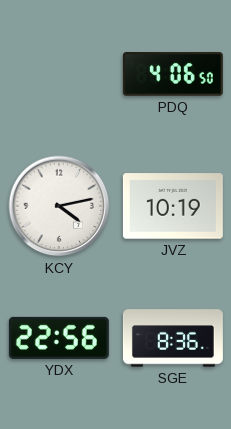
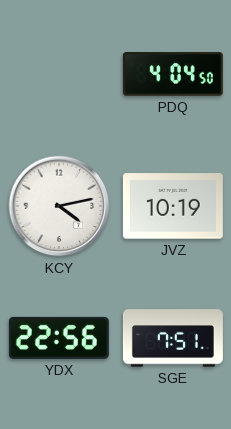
PDQ: 4:06 -> 4:04
SGE: 8:36 -> 7:51
